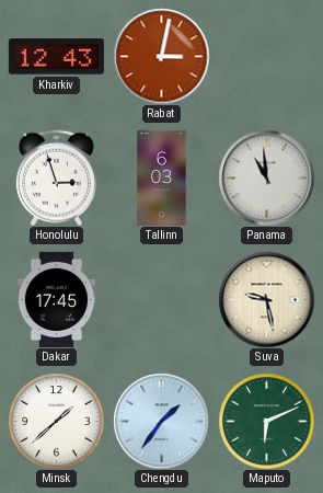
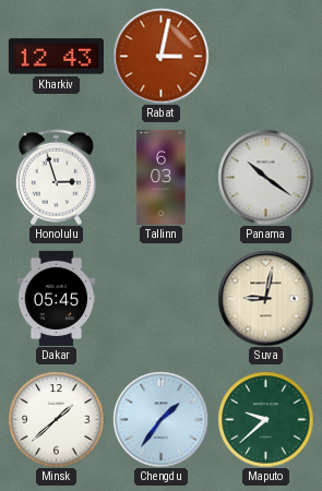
Panama: 10:59 -> 10:21
Dakar: 17:45 -> 05:45
Suva: 9:28 -> 9:02
Maputo: 6:11 -> 9:38
